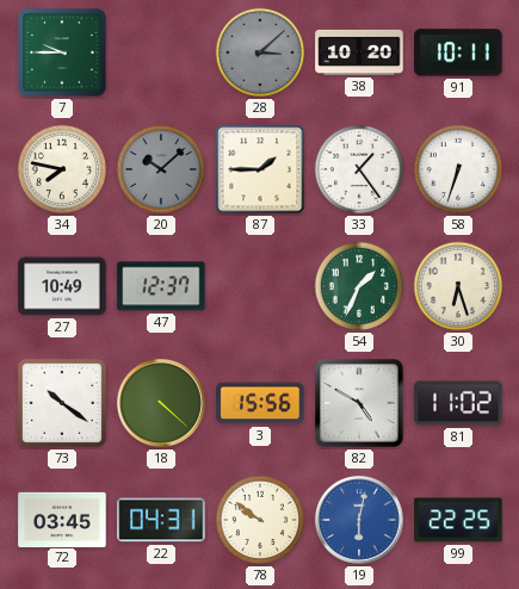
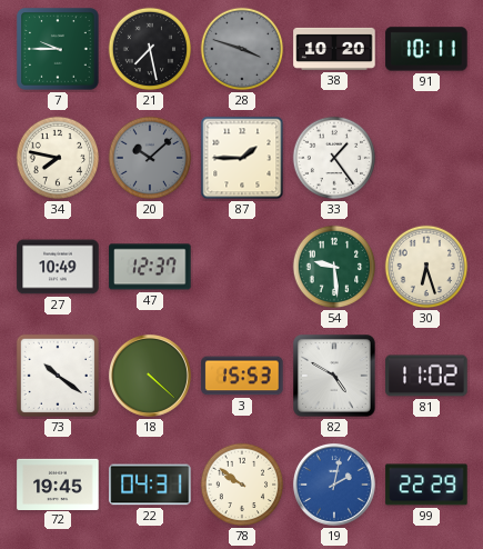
21: none -> 7:28
28: 3:08 -> 3:48
58: 6:33 -> none
54: 1:34 -> 9:29
3: 15:56 -> 15:53
72: 03:45 -> 19:45
19: 6:02 -> 2:02
99: 22:25 -> 22:29
